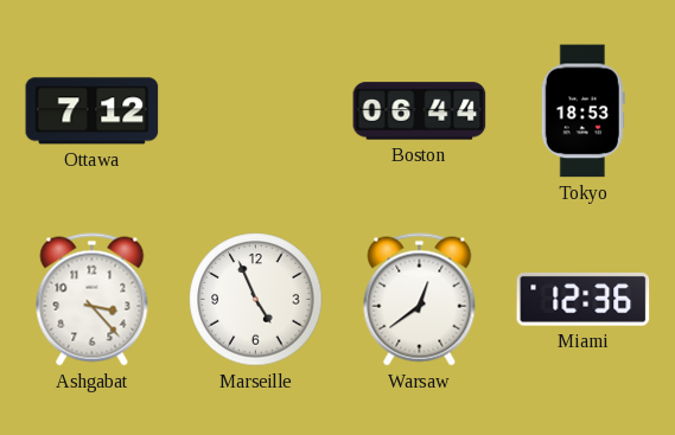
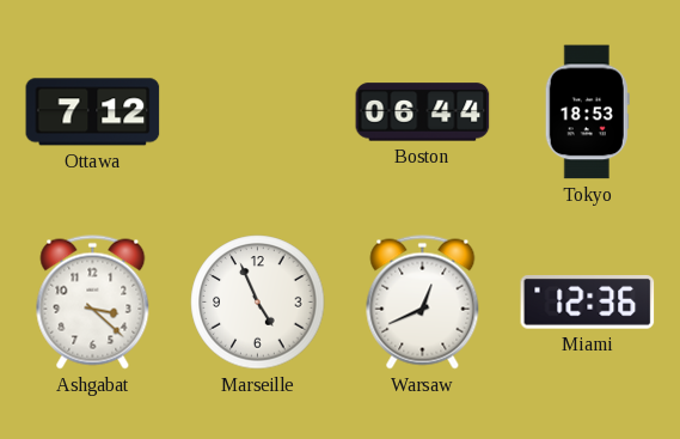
Ashgabat: 3:23 -> 3:22
Warsaw: 12:39 -> 12:41
